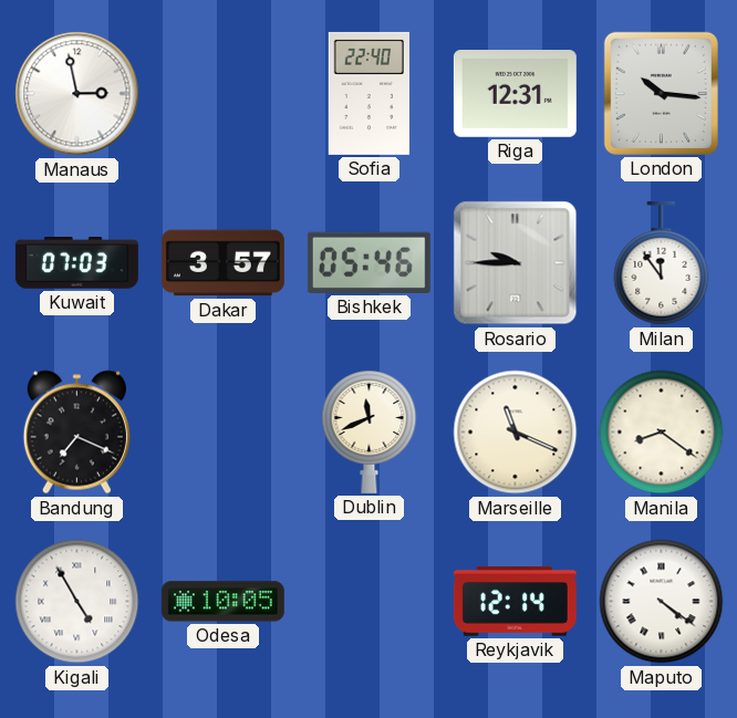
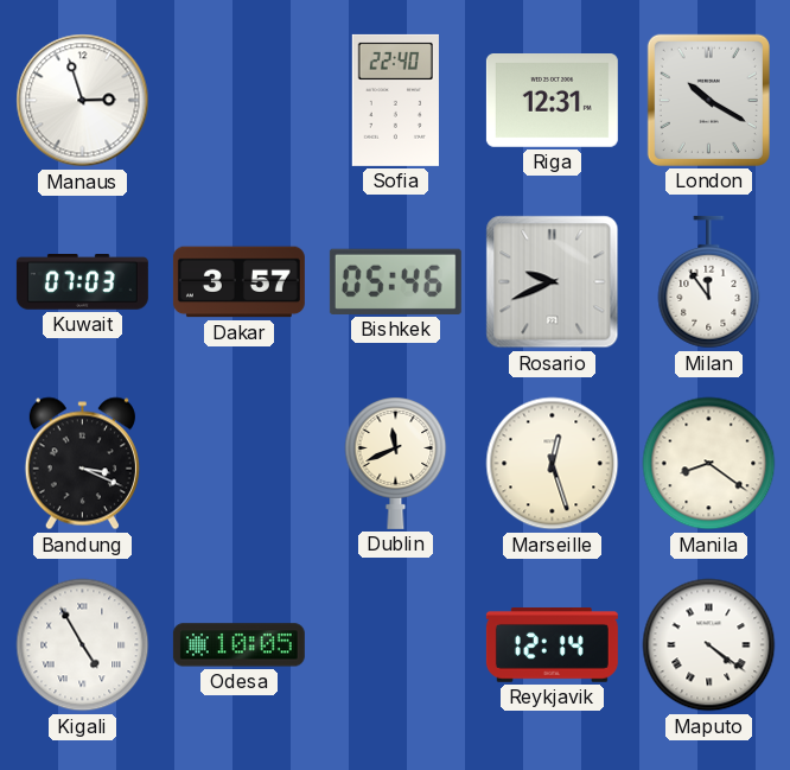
Manaus: 2:58 -> 2:57
London: 10:16 -> 10:20
Rosario: 9:45 -> 9:41
Bandung: 7:19 -> 3:19
Marseille: 11:19 -> 12:27
